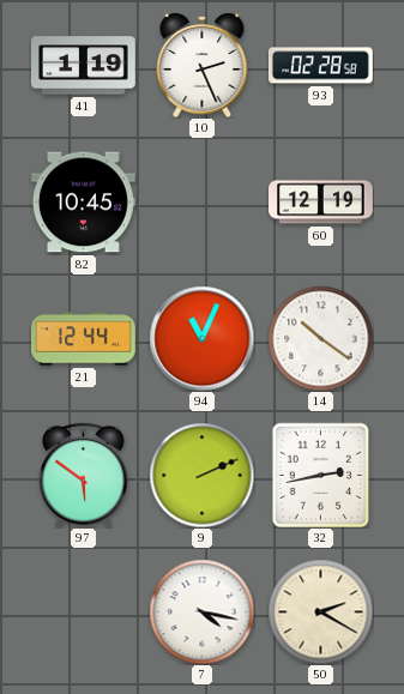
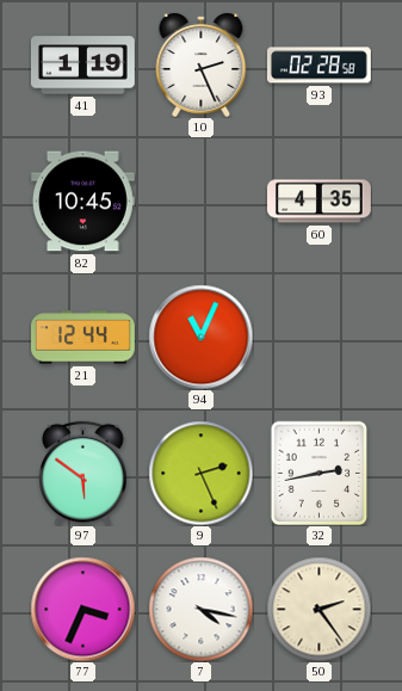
60: 12:19 -> 4:35
14: 10:21 -> none
9: 2:11 -> 2:26
77: none -> 3:34
50: 2:20 -> 2:24
